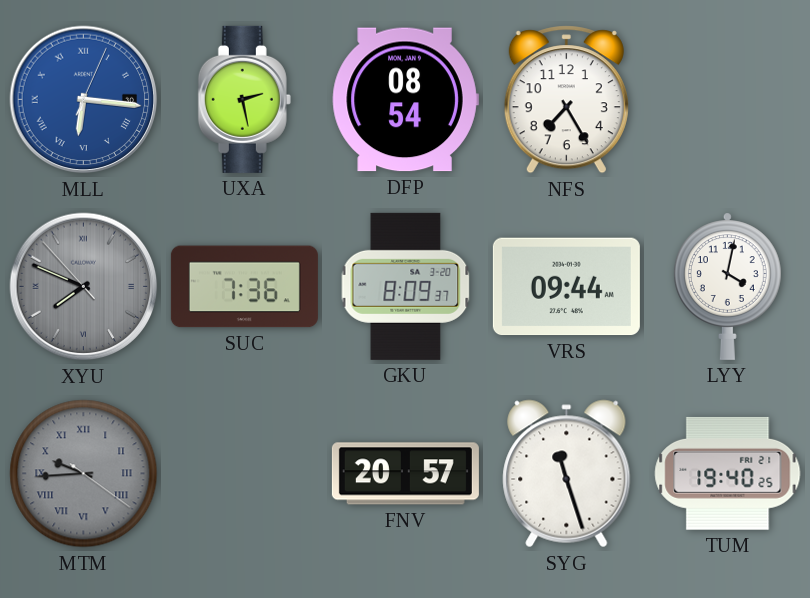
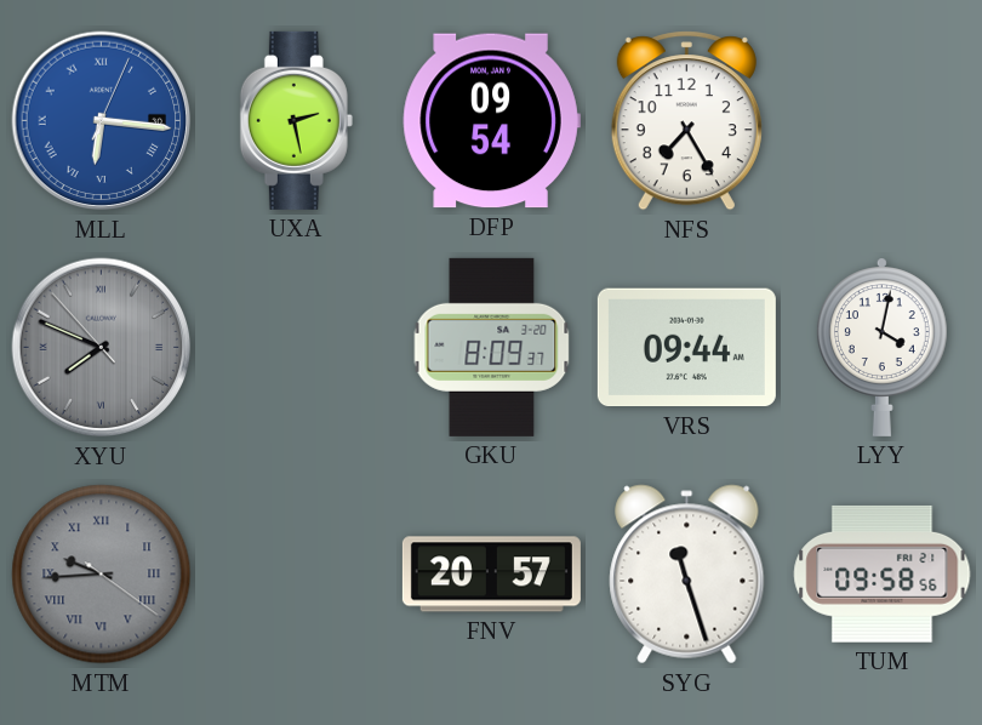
DFP: 08:54 -> 09:54
SUC: 7:36 -> none
TUM: 19:40 -> 09:58
